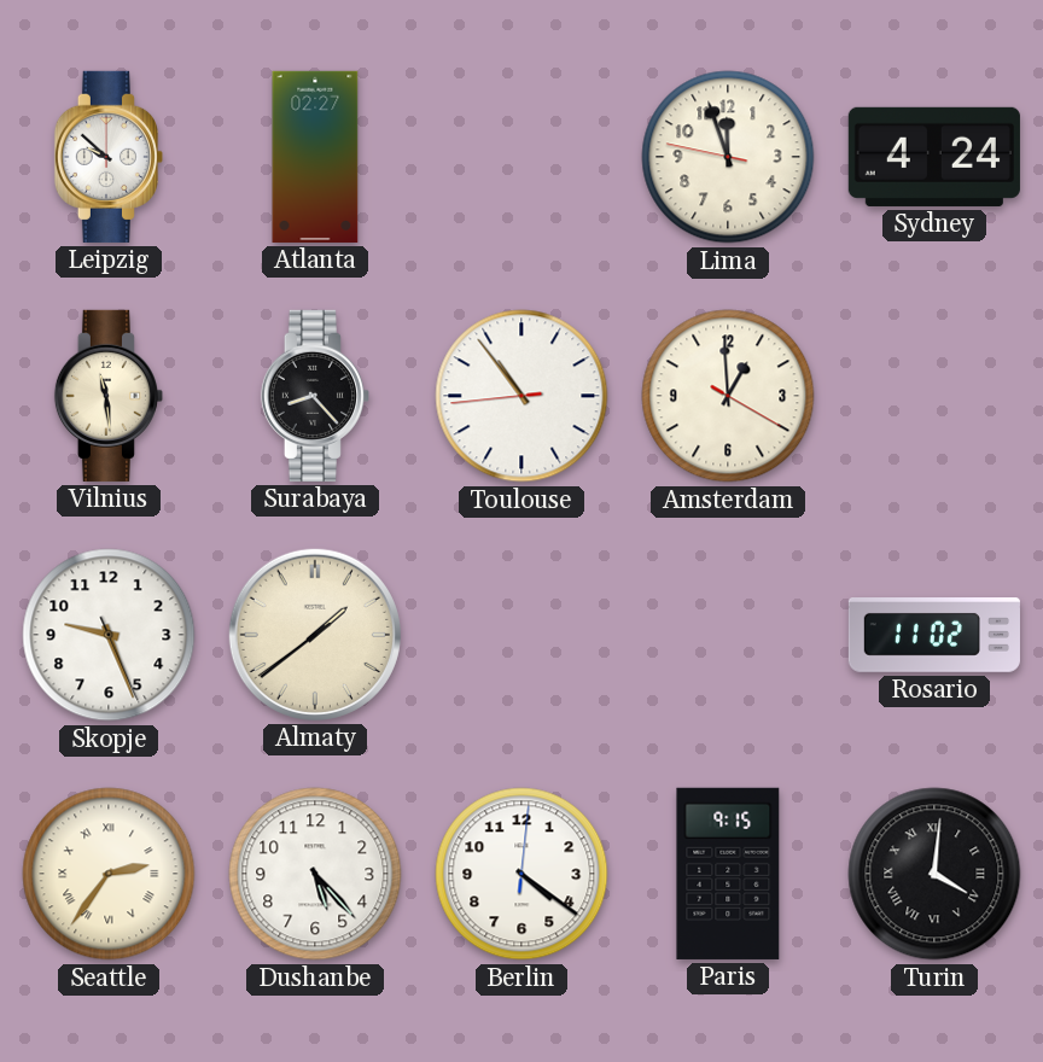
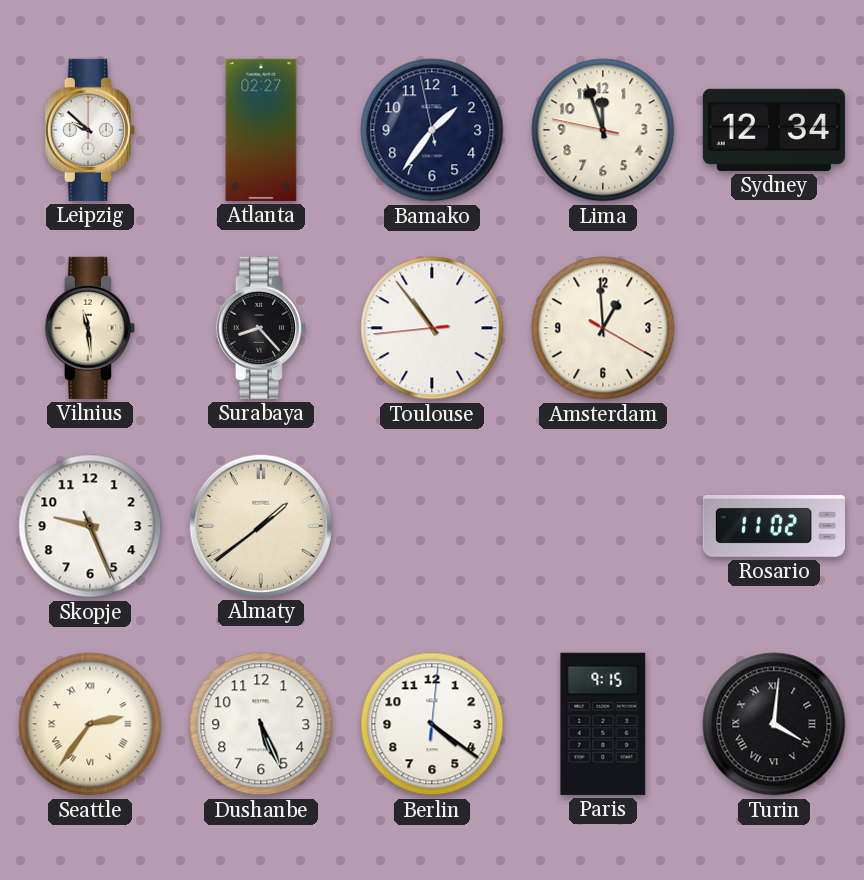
Bamako: none -> 1:35
Sydney: 4:24 -> 12:34
Dushanbe: 5:23 -> 5:26
